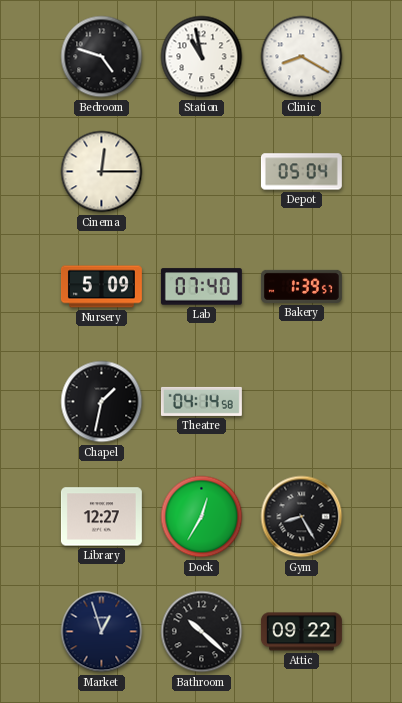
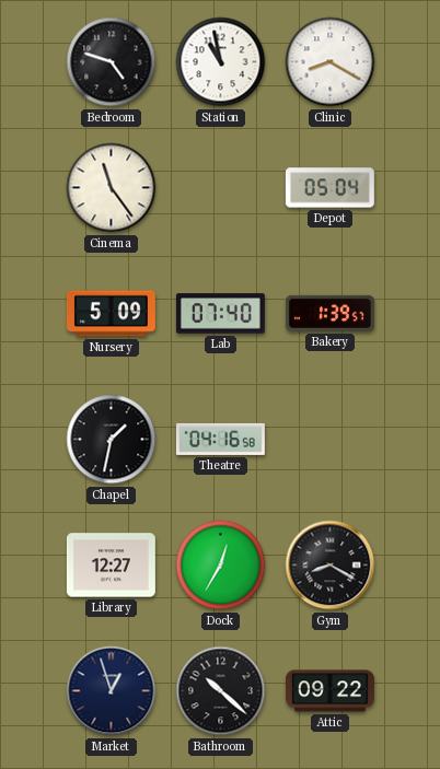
Cinema: 12:15 -> 11:24
Theatre: 04:14 -> 04:16
Gym: 8:25 -> 8:20
